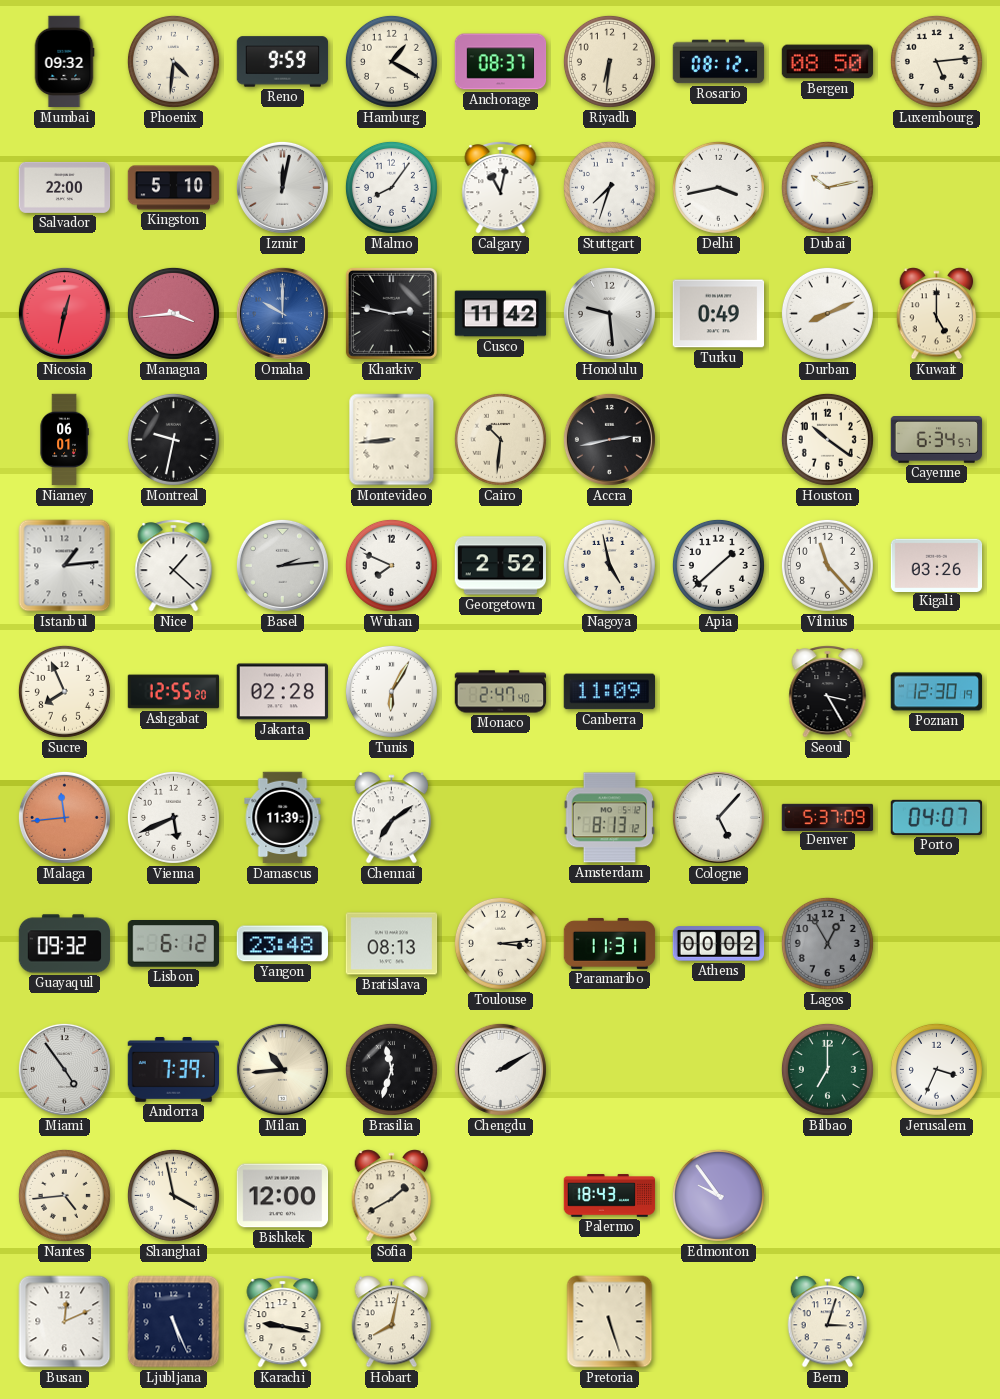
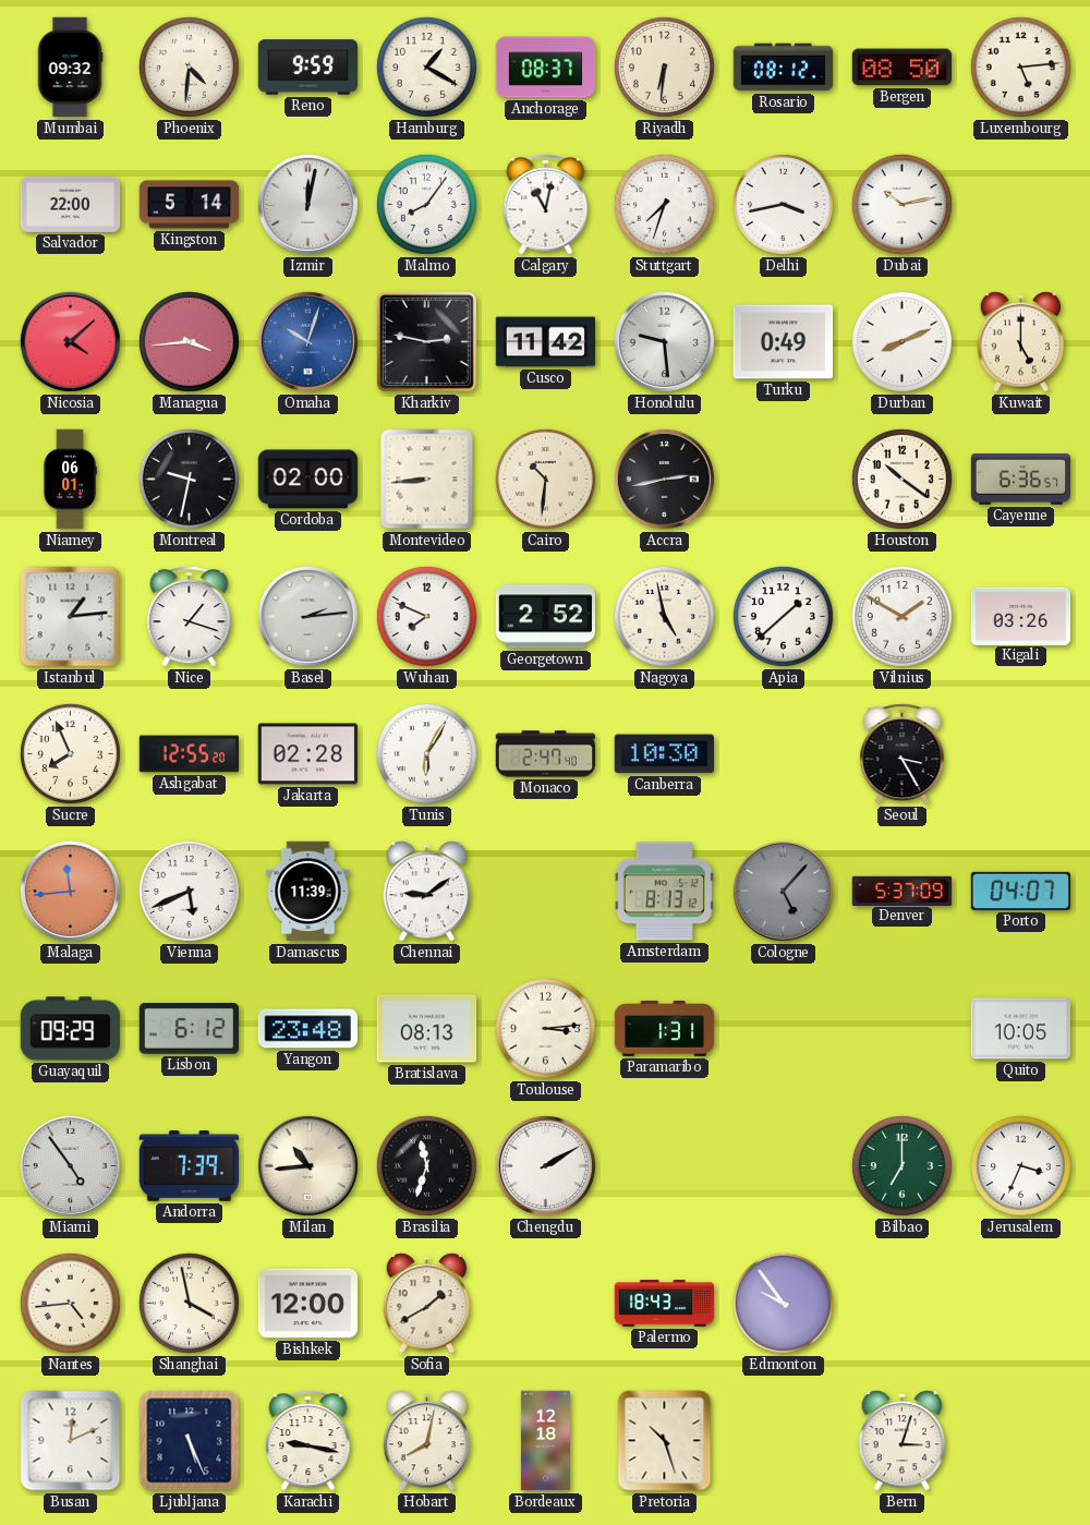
Kingston: 5:10 -> 5:14
Nicosia: 12:32 -> 4:08
Omaha: 10:00 -> 10:03
Cordoba: none -> 02:00
Cayenne: 6:34 -> 6:36
Nice: 1:22 -> 1:18
Vilnius: 11:23 -> 1:50
Canberra: 11:09 -> 10:30
Poznan: 12:30 -> none
Chennai: 7:09 -> 9:09
Cologne dial: white -> grey
Guayaquil: 09:32 -> 09:29
Paramaribo: 11:31 -> 1:31
Athens: 00:02 -> none
Lagos: 12:55 -> none
Quito: none -> 10:05
Bordeaux: none -> 12:18
Pretoria: 5:27 -> 10:27
